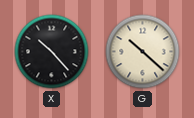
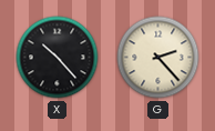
G: 10:22 -> 2:23
